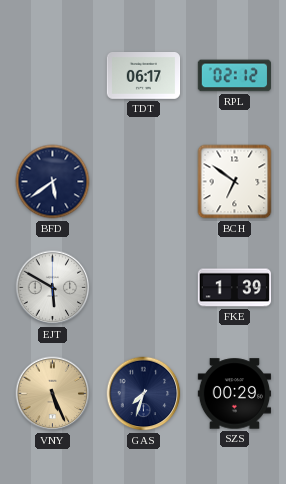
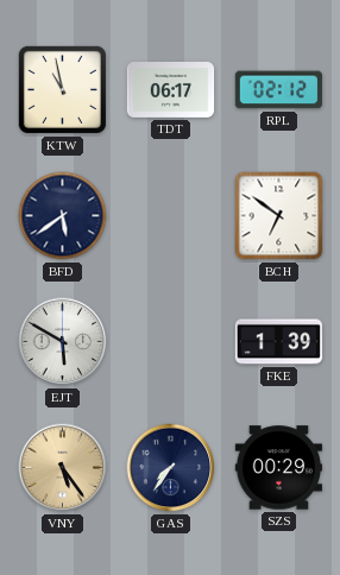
KTW: none -> 10:58
VNY: 5:26 -> 5:24
GAS: 7:33 -> 7:36
